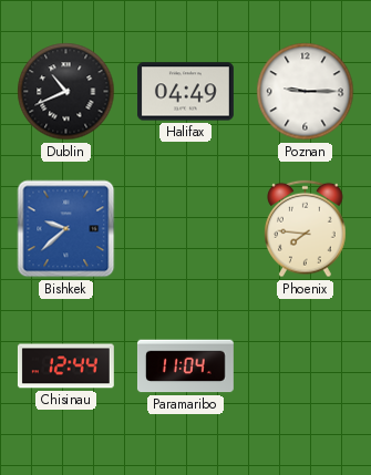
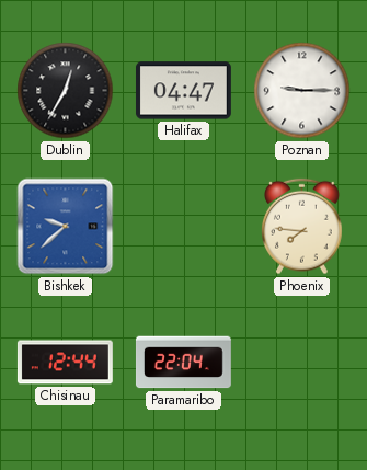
Dublin: 10:41 -> 12:35
Halifax: 04:49 -> 04:47
Paramaribo: 11:04 -> 22:04
